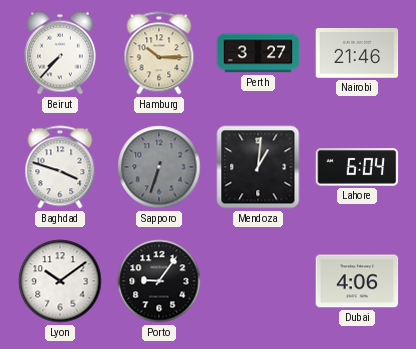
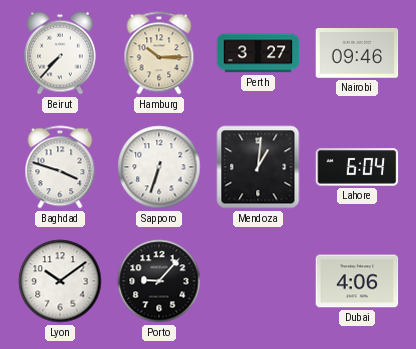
Nairobi: 21:46 -> 09:46
Sapporo dial: grey -> white
Porto: 9:06 -> 9:07
